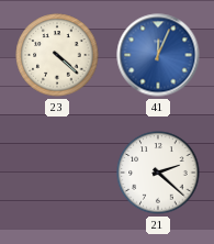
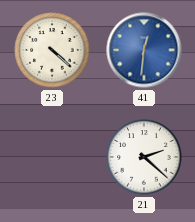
41: 12:04 -> 12:31
